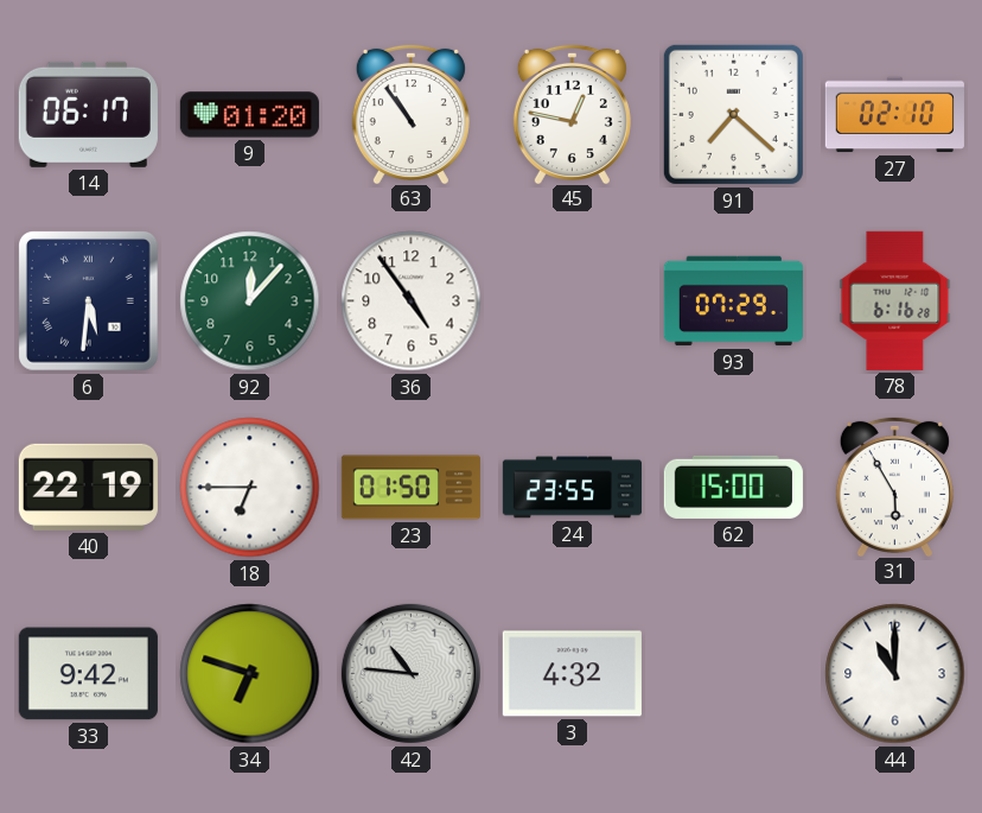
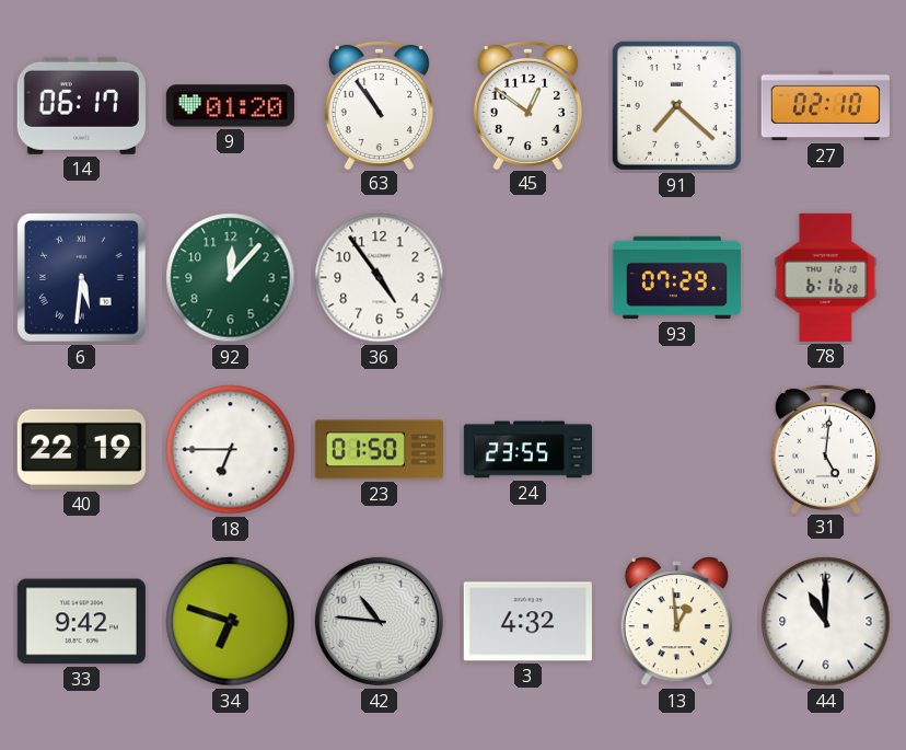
45: 12:47 -> 12:51
62: 15:00 -> none
31: 5:55 -> 5:01
13: none -> 12:59
